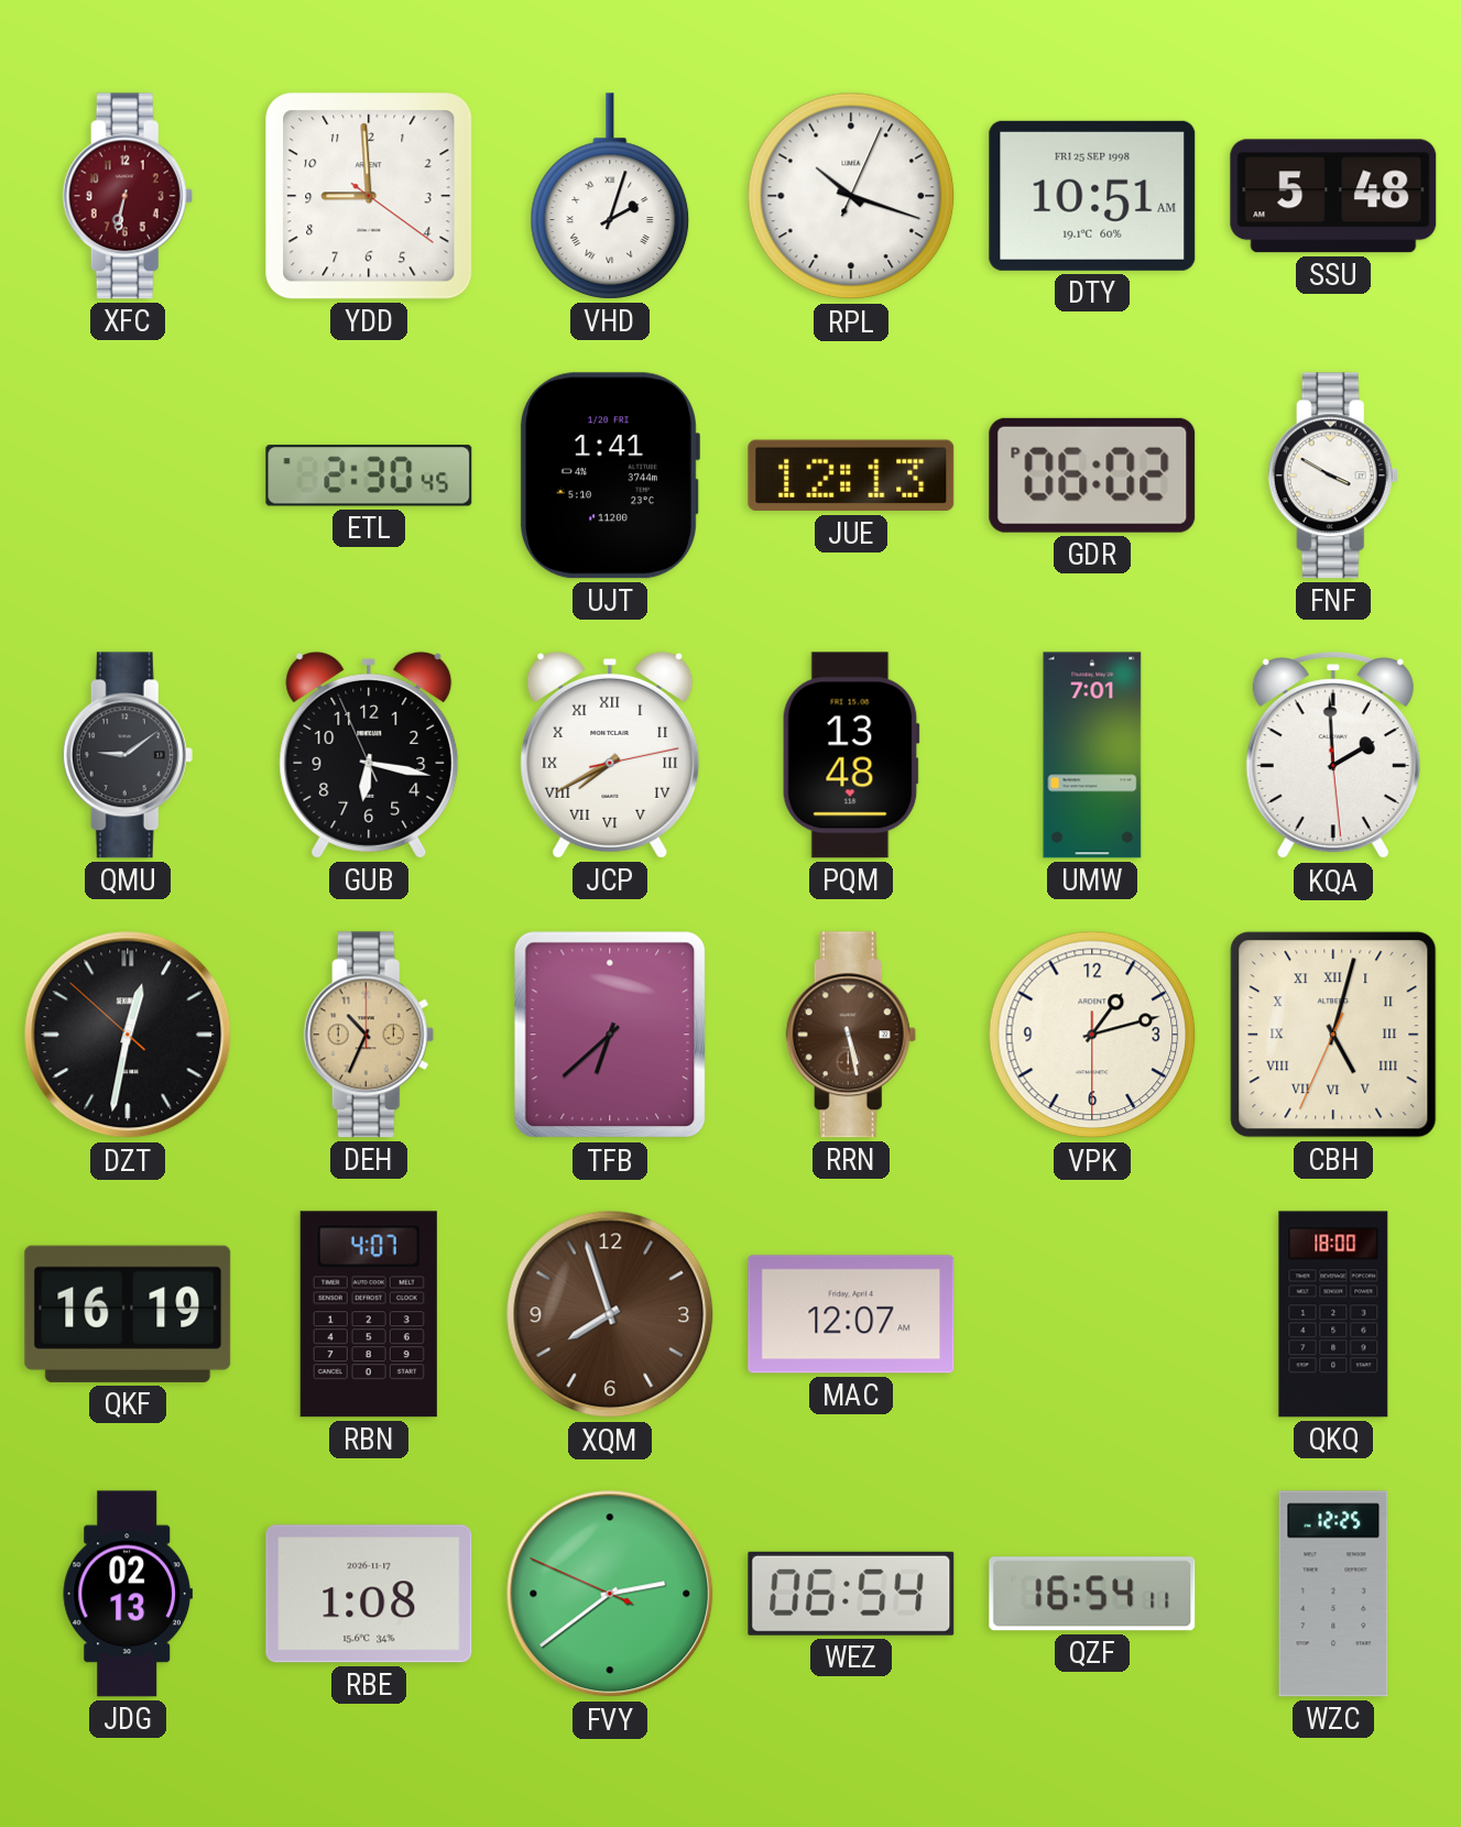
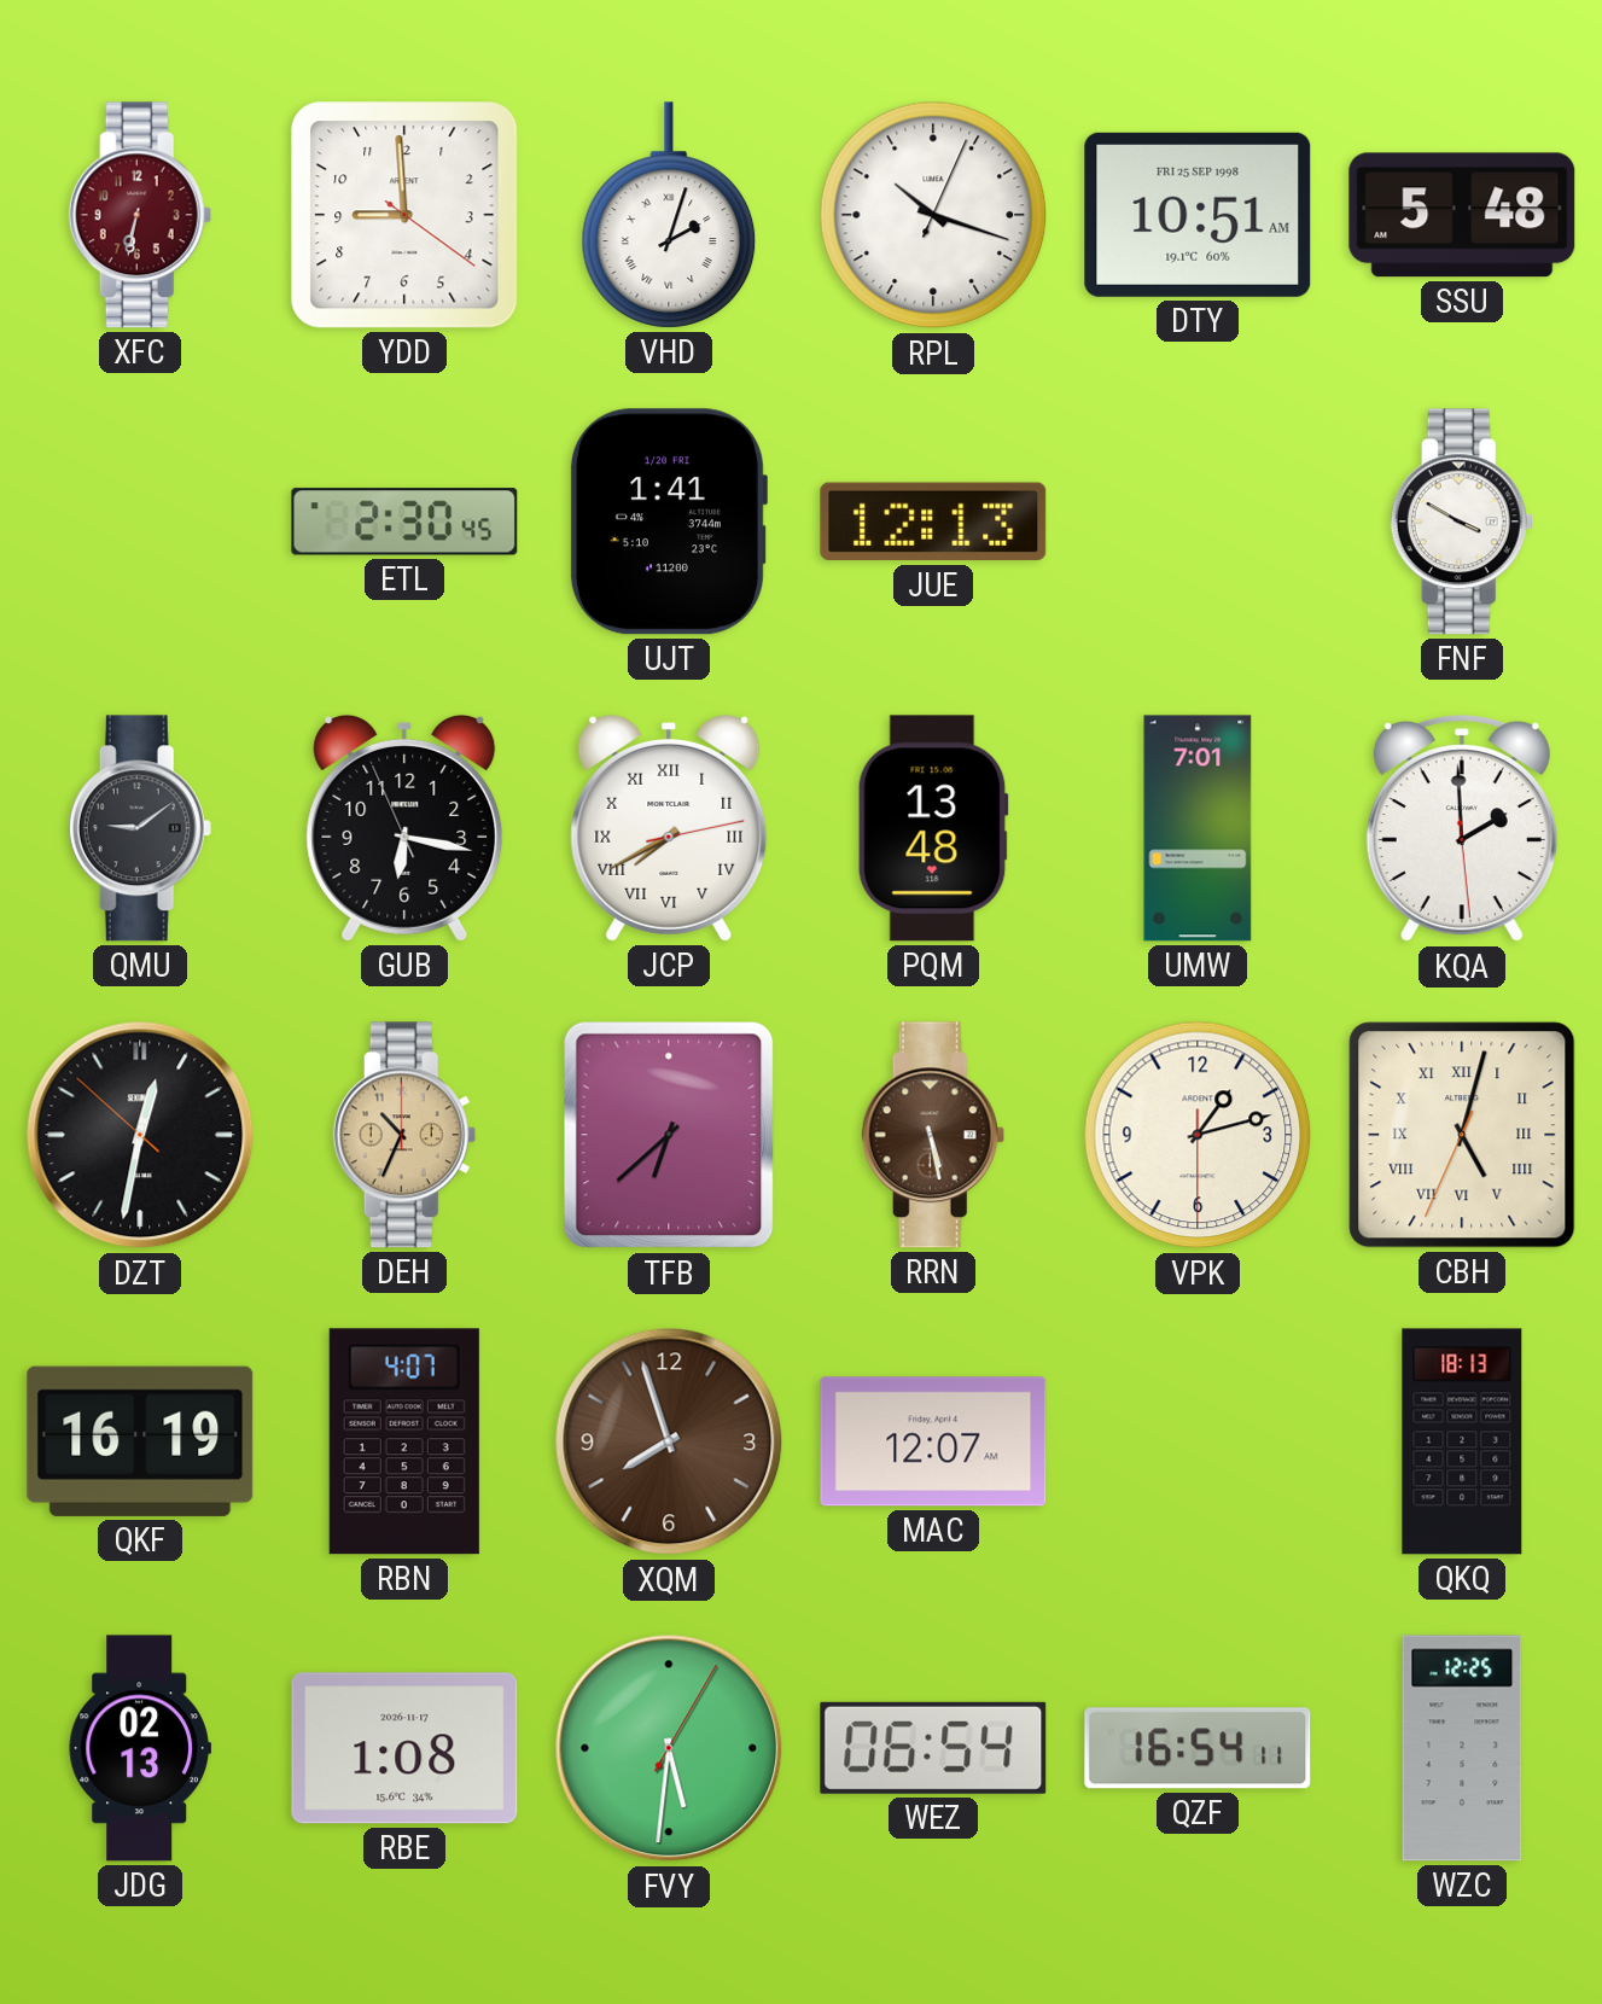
GDR: 06:02 -> none
QKQ: 18:00 -> 18:13
FVY: 2:38 -> 5:31
